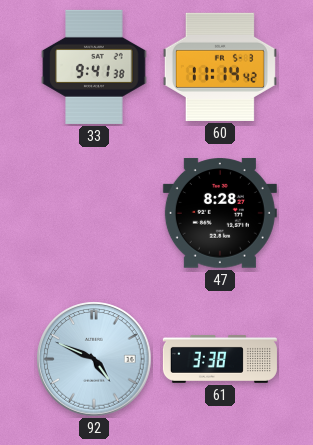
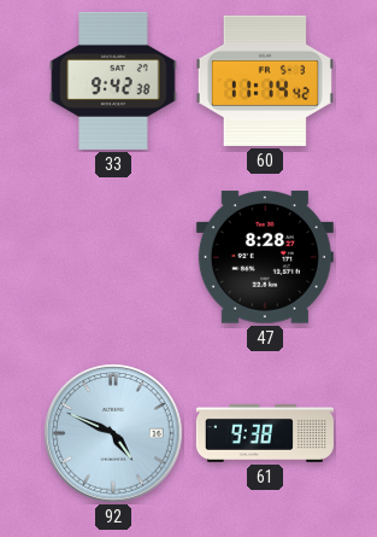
33: 9:41 -> 9:42
61: 3:38 -> 9:38
